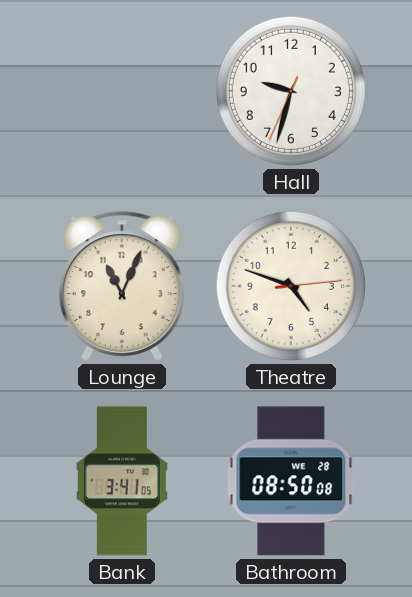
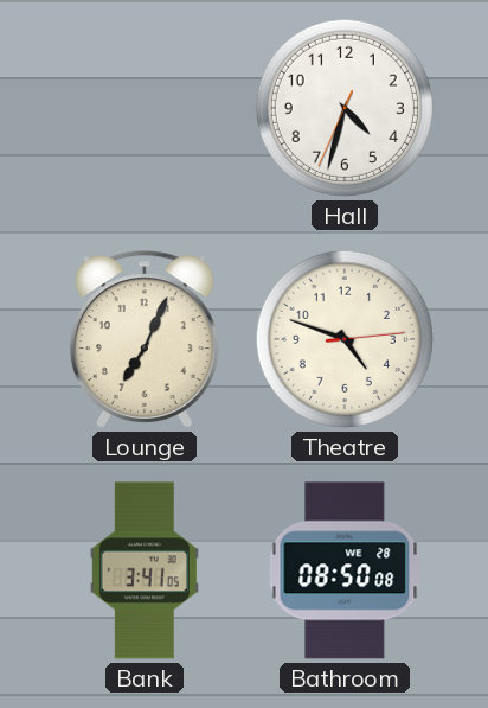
Hall: 9:32 -> 4:32
Lounge: 11:04 -> 7:04
